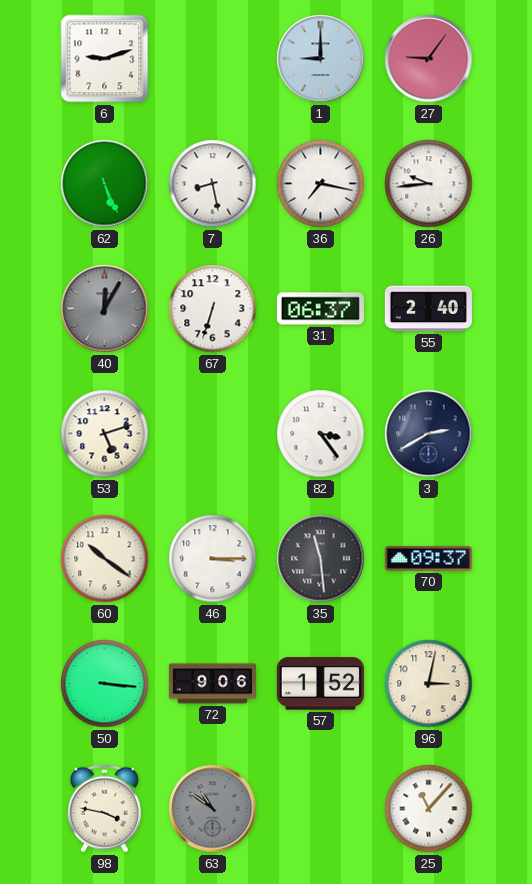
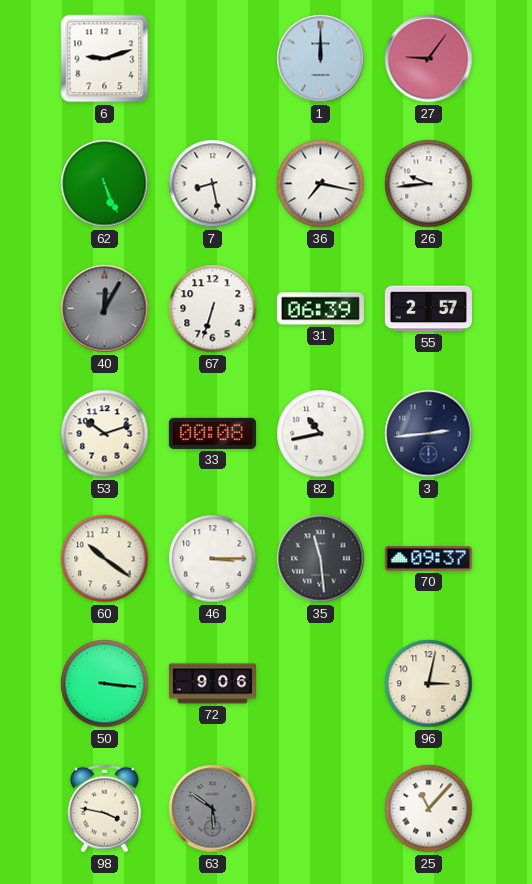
1: 9:00 -> 12:00
31: 06:37 -> 06:39
55: 2:40 -> 2:57
53: 5:12 -> 10:12
33: none -> 00:08
82: 3:24 -> 10:43
3: 2:40 -> 2:44
57: 1:52 -> none
63: 10:51 -> 5:51
